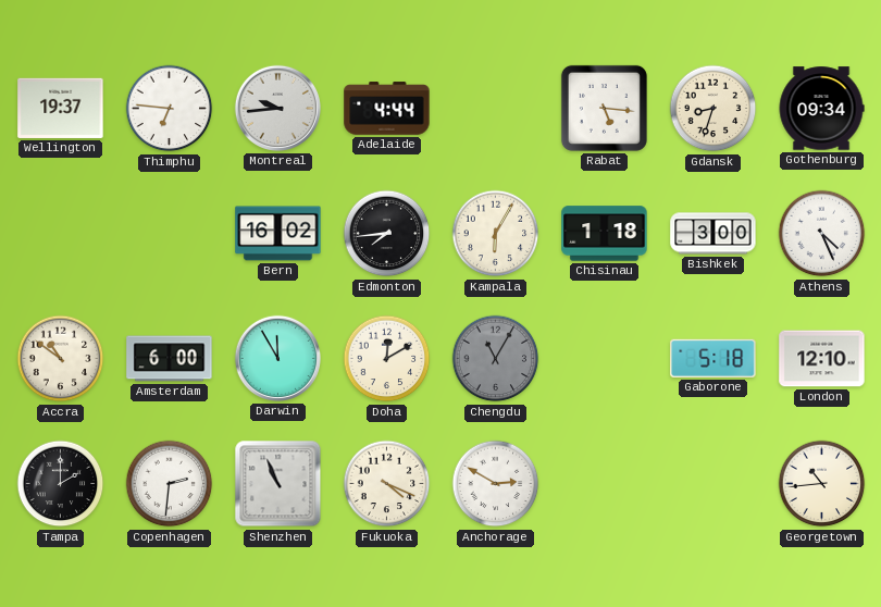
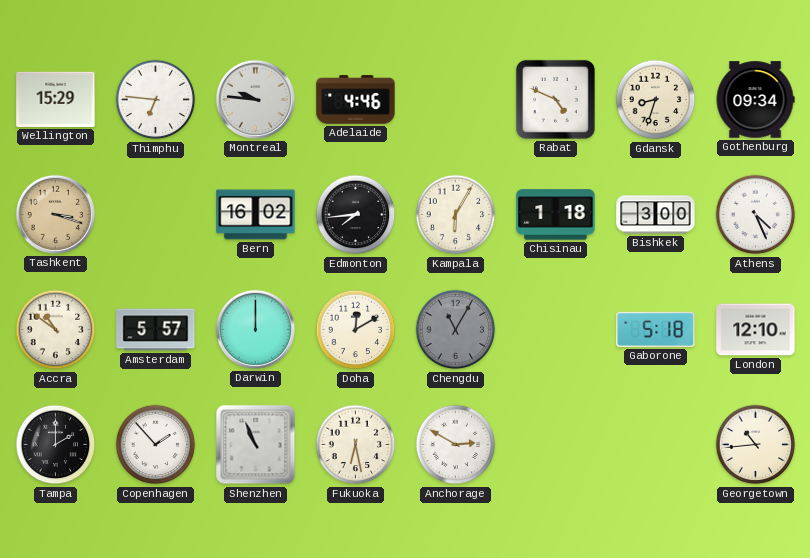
Wellington: 19:37 -> 15:29
Montreal: 9:44 -> 9:46
Adelaide: 4:44 -> 4:46
Rabat: 5:16 -> 4:49
Tashkent: none -> 3:18
Amsterdam: 6:00 -> 5:57
Darwin: 11:55 -> 12:00
Copenhagen: 2:31 -> 1:53
Fukuoka: 4:19 -> 6:28
